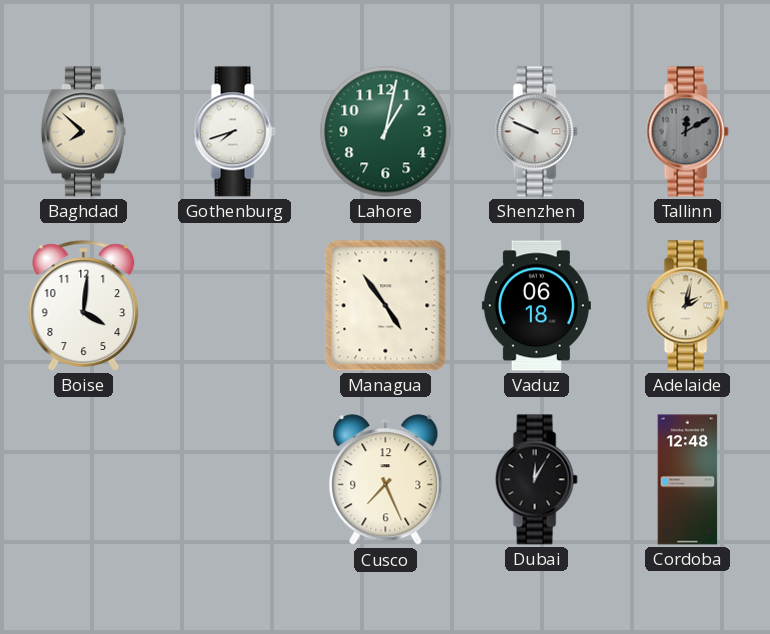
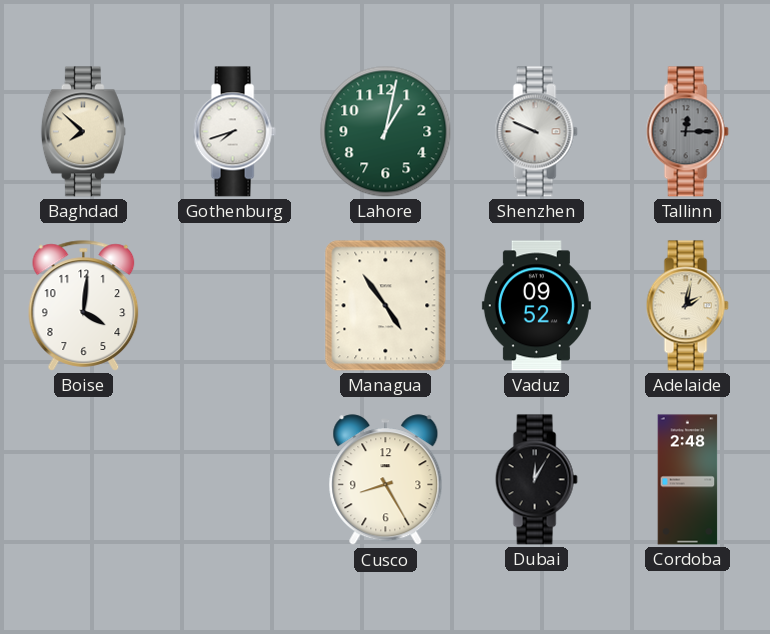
Tallinn: 12:10 -> 12:15
Vaduz: 06:18 -> 09:52
Cusco: 7:26 -> 8:25
Cordoba: 12:48 -> 2:48
